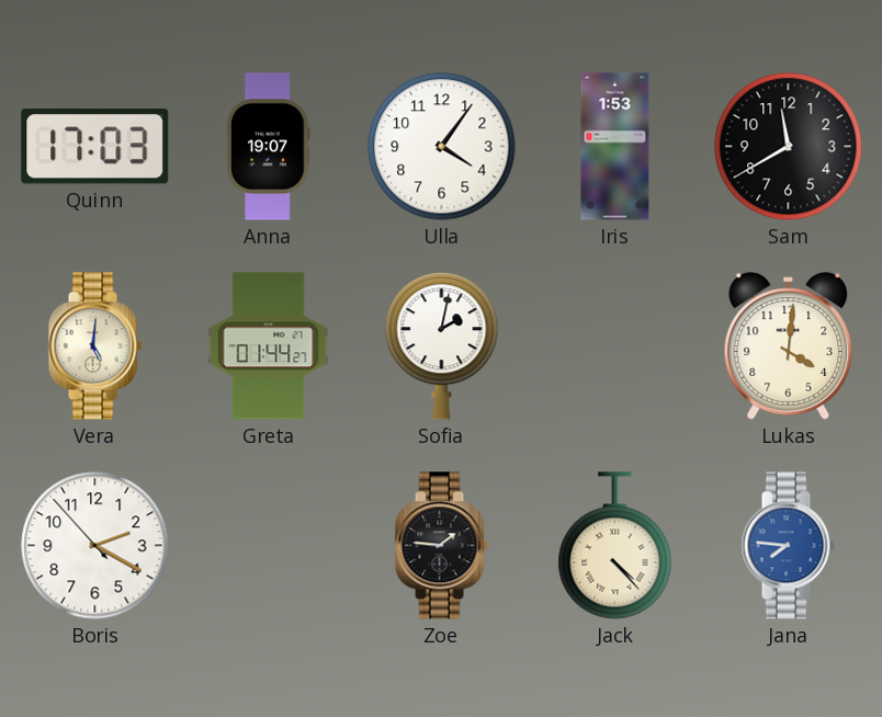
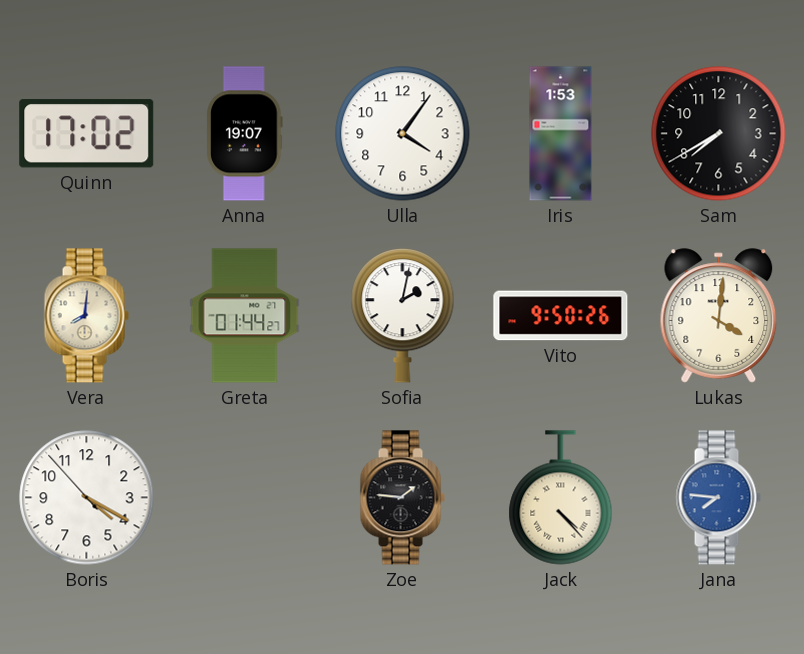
Quinn: 17:03 -> 17:02
Sam: 11:40 -> 7:40
Vera: 5:01 -> 8:01
Vito: none -> 9:50
Boris: 2:19 -> 4:19
